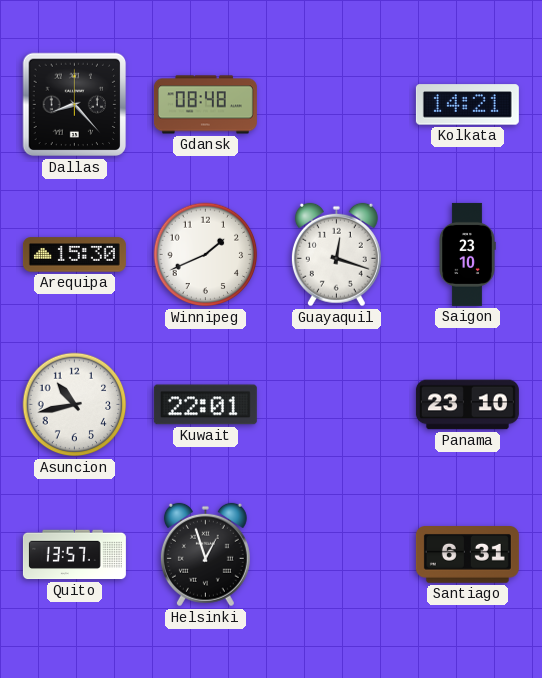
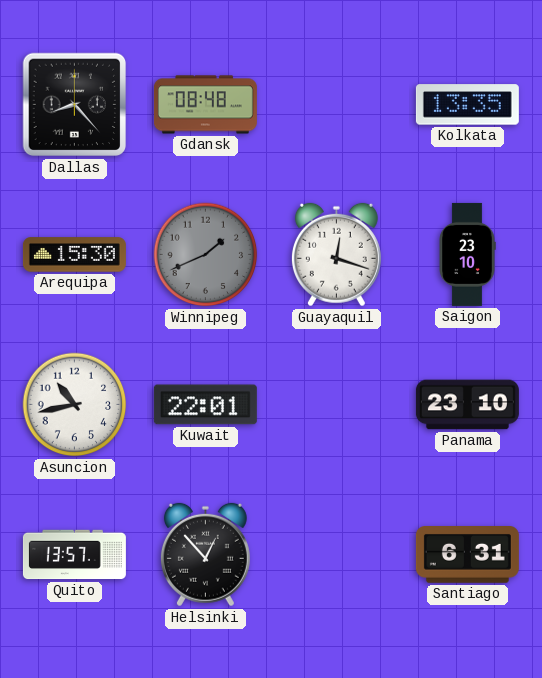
Kolkata: 14:21 -> 13:35
Winnipeg dial: white -> grey
Helsinki: 12:57 -> 12:53
